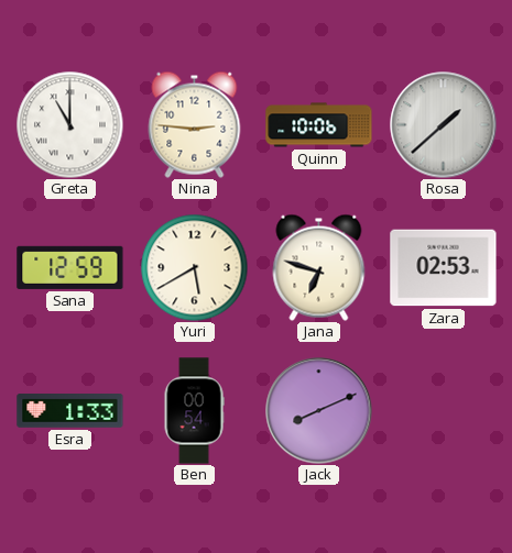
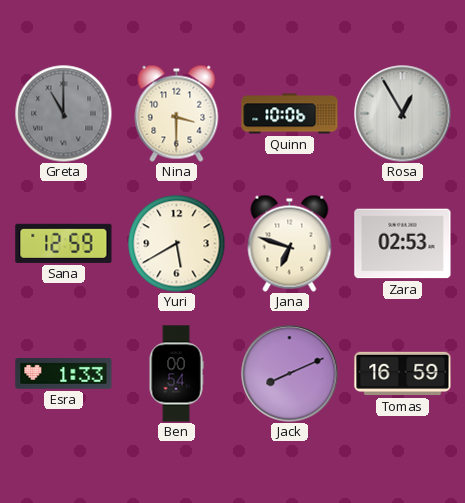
Greta dial: white -> grey
Nina: 2:46 -> 3:30
Rosa: 1:38 -> 12:55
Tomas: none -> 16:59
